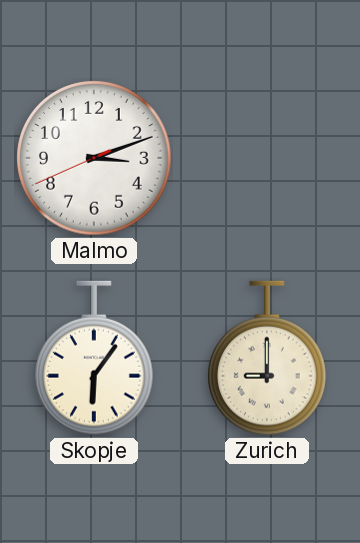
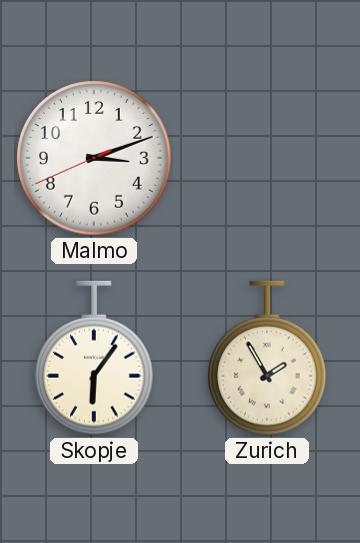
Zurich: 9:00 -> 1:55
